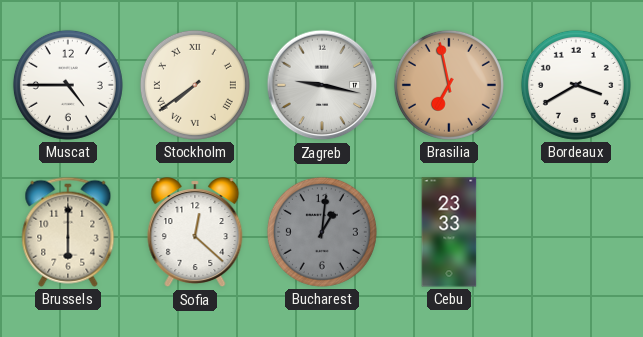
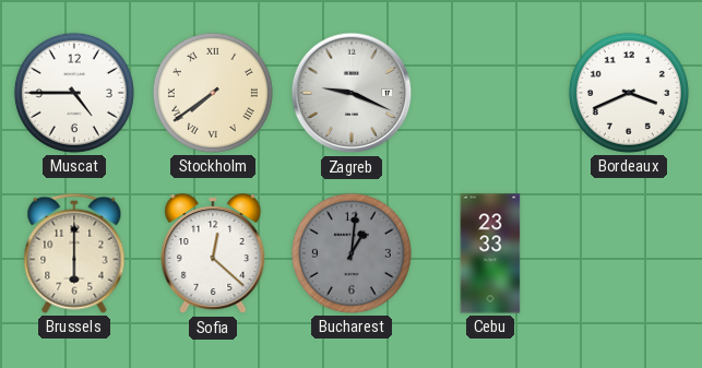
Zagreb: 9:17 -> 9:19
Brasilia: 6:58 -> none
Bordeaux: 3:40 -> 3:41
